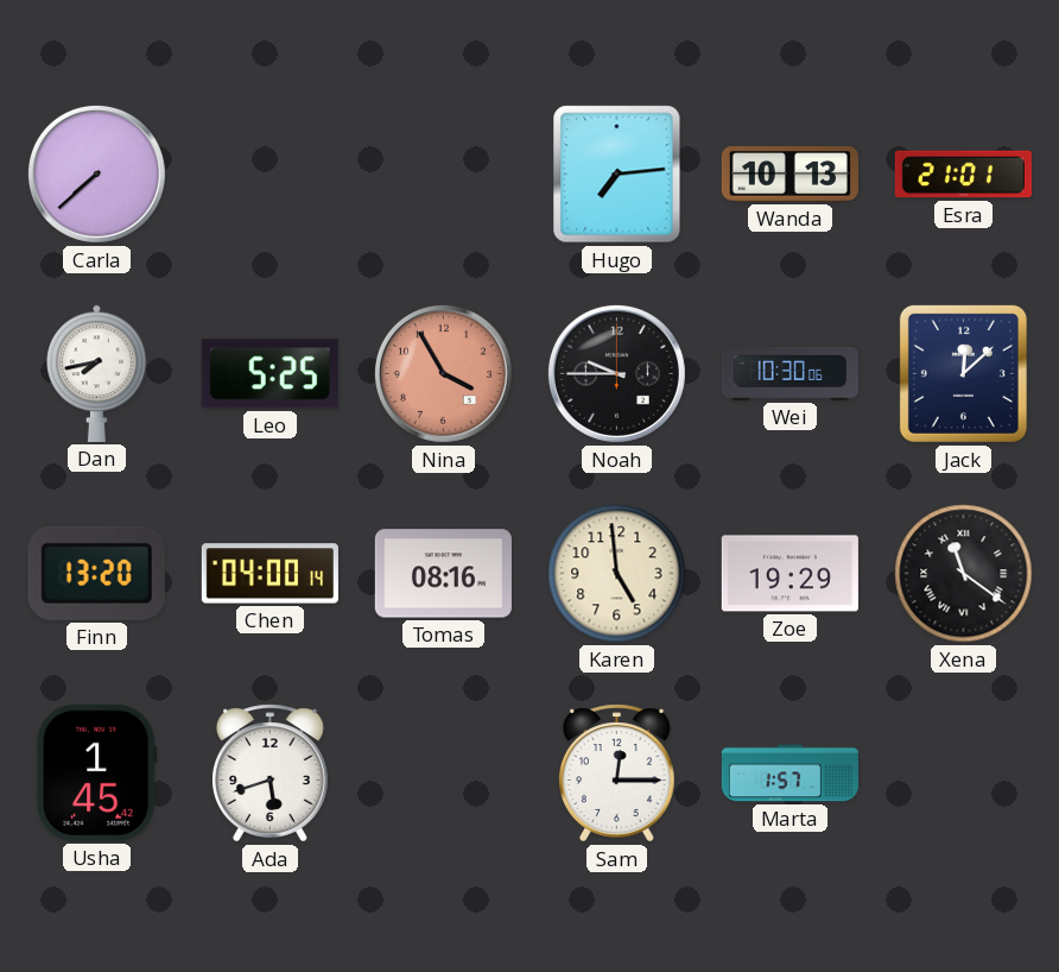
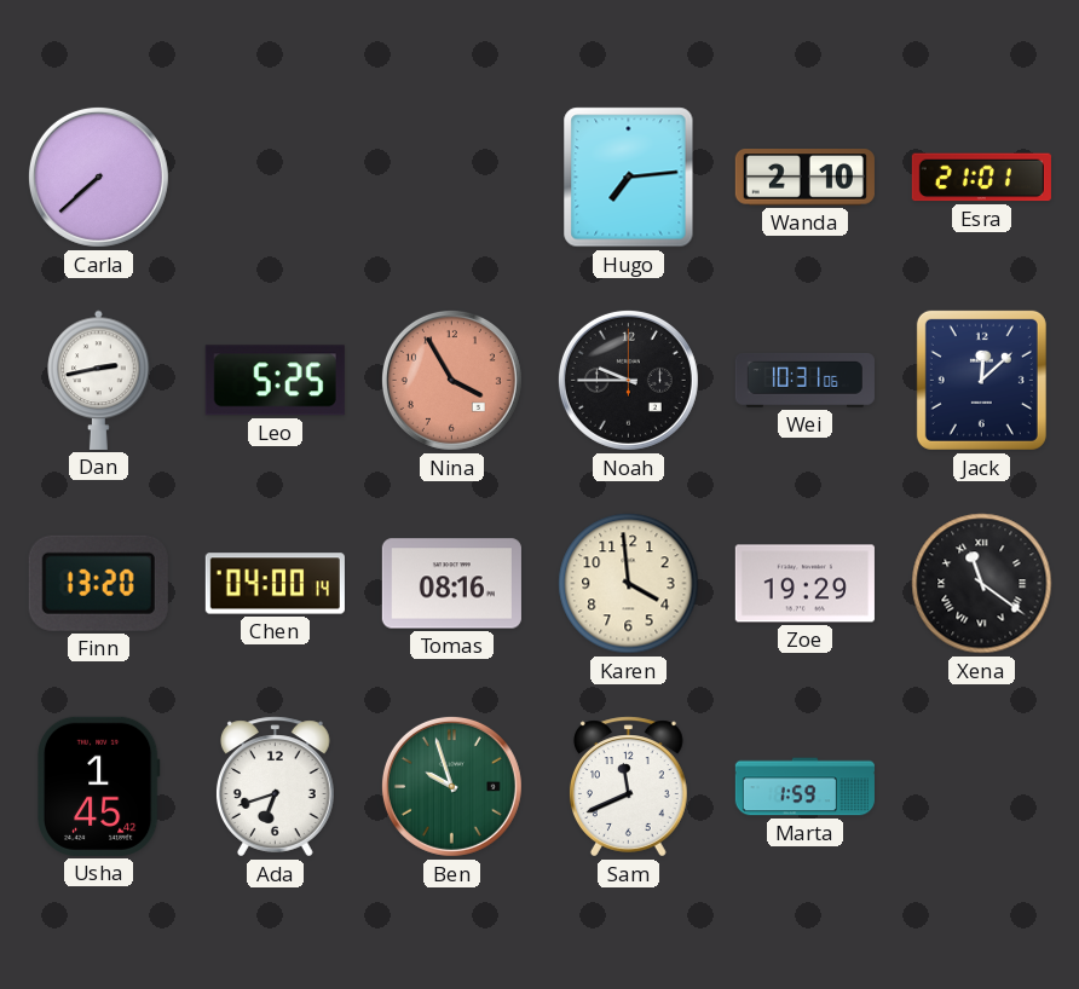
Wanda: 10:13 -> 2:10
Dan: 7:43 -> 2:43
Wei: 10:30 -> 10:31
Karen: 4:59 -> 3:59
Ada: 5:42 -> 6:42
Ben: none -> 9:57
Sam: 12:15 -> 11:41
Marta: 1:57 -> 1:59
